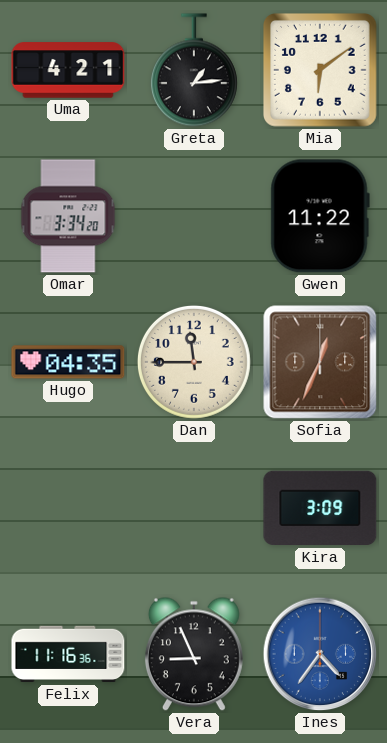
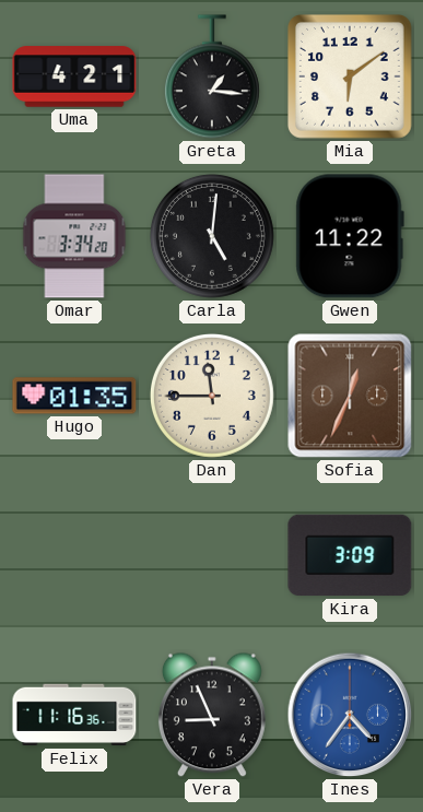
Greta: 1:14 -> 1:16
Carla: none -> 5:01
Hugo: 04:35 -> 01:35
